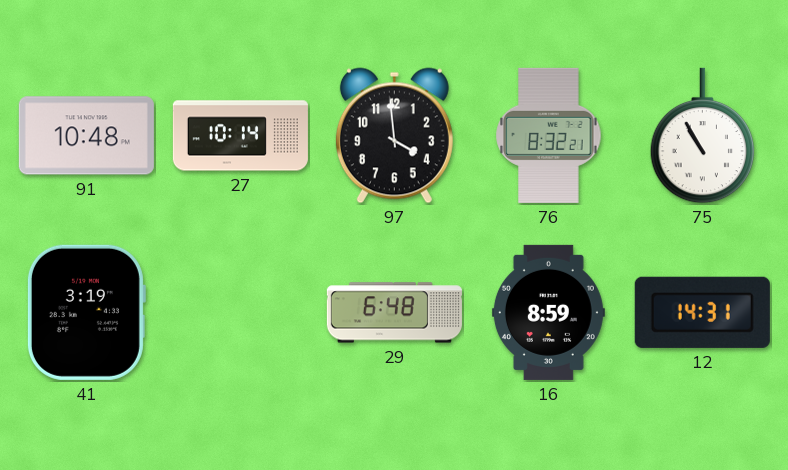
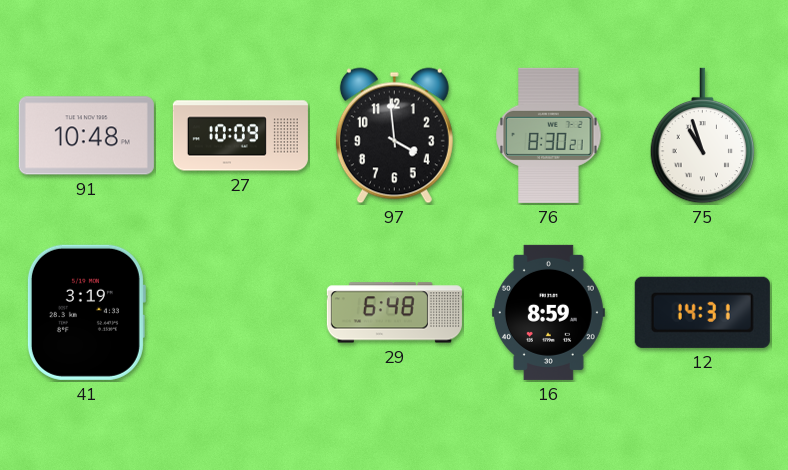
27: 10:14 -> 10:09
76: 8:32 -> 8:30
75: 10:55 -> 10:57
